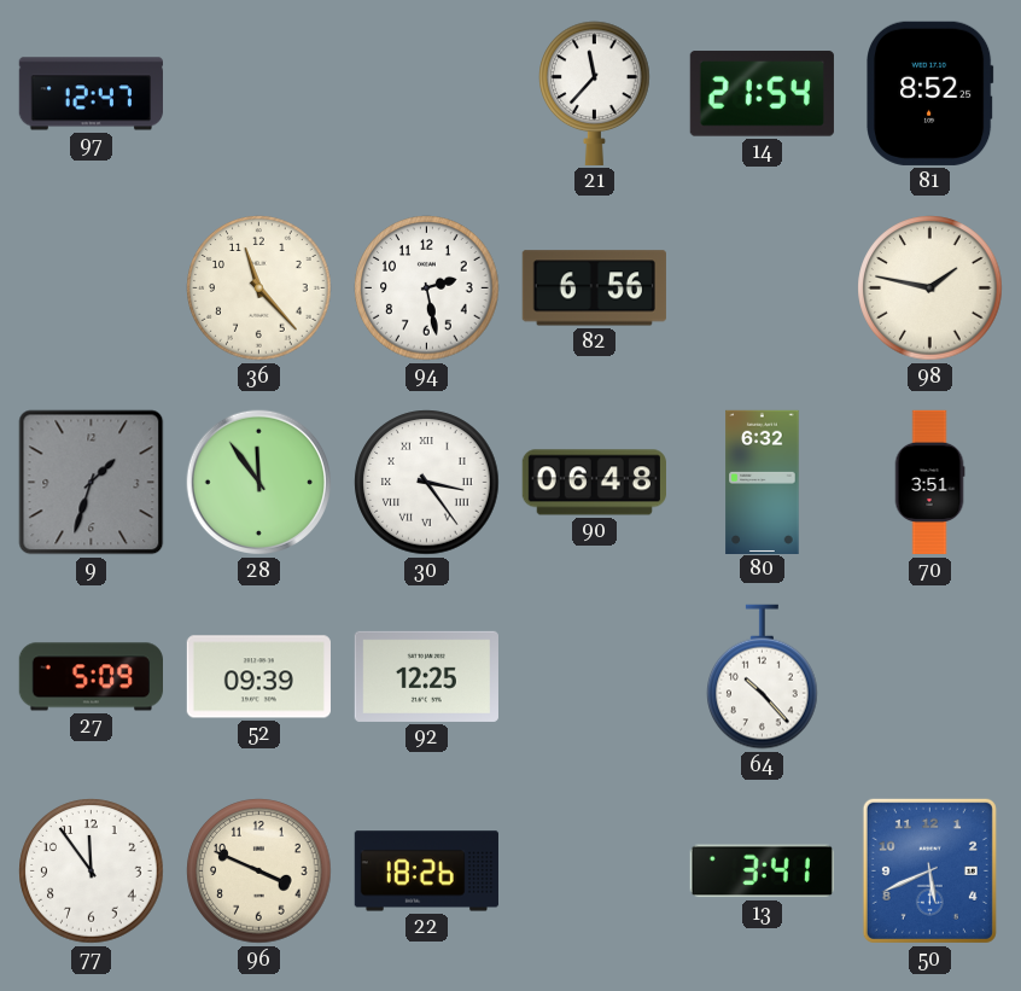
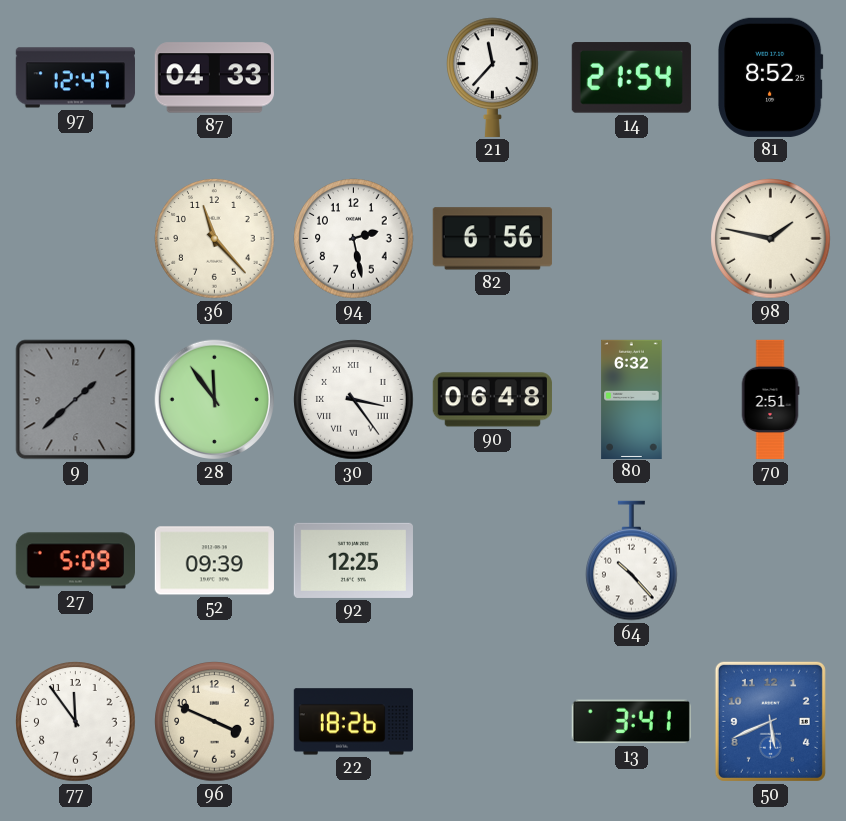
87: none -> 04:33
9: 1:33 -> 1:38
70: 3:51 -> 2:51
